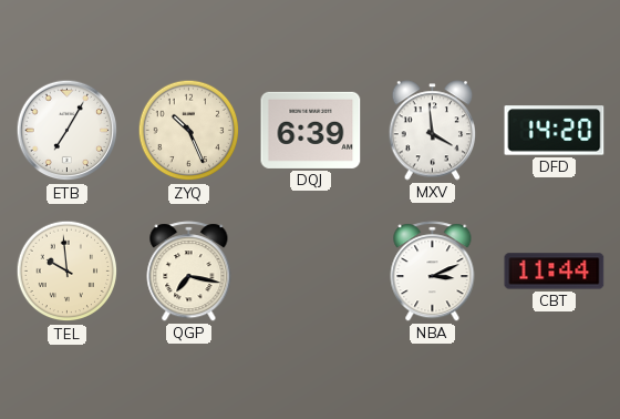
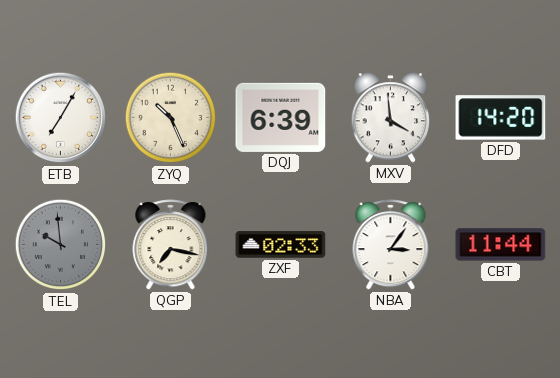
TEL dial: cream -> grey
ZXF: none -> 02:33
NBA: 3:11 -> 3:06
